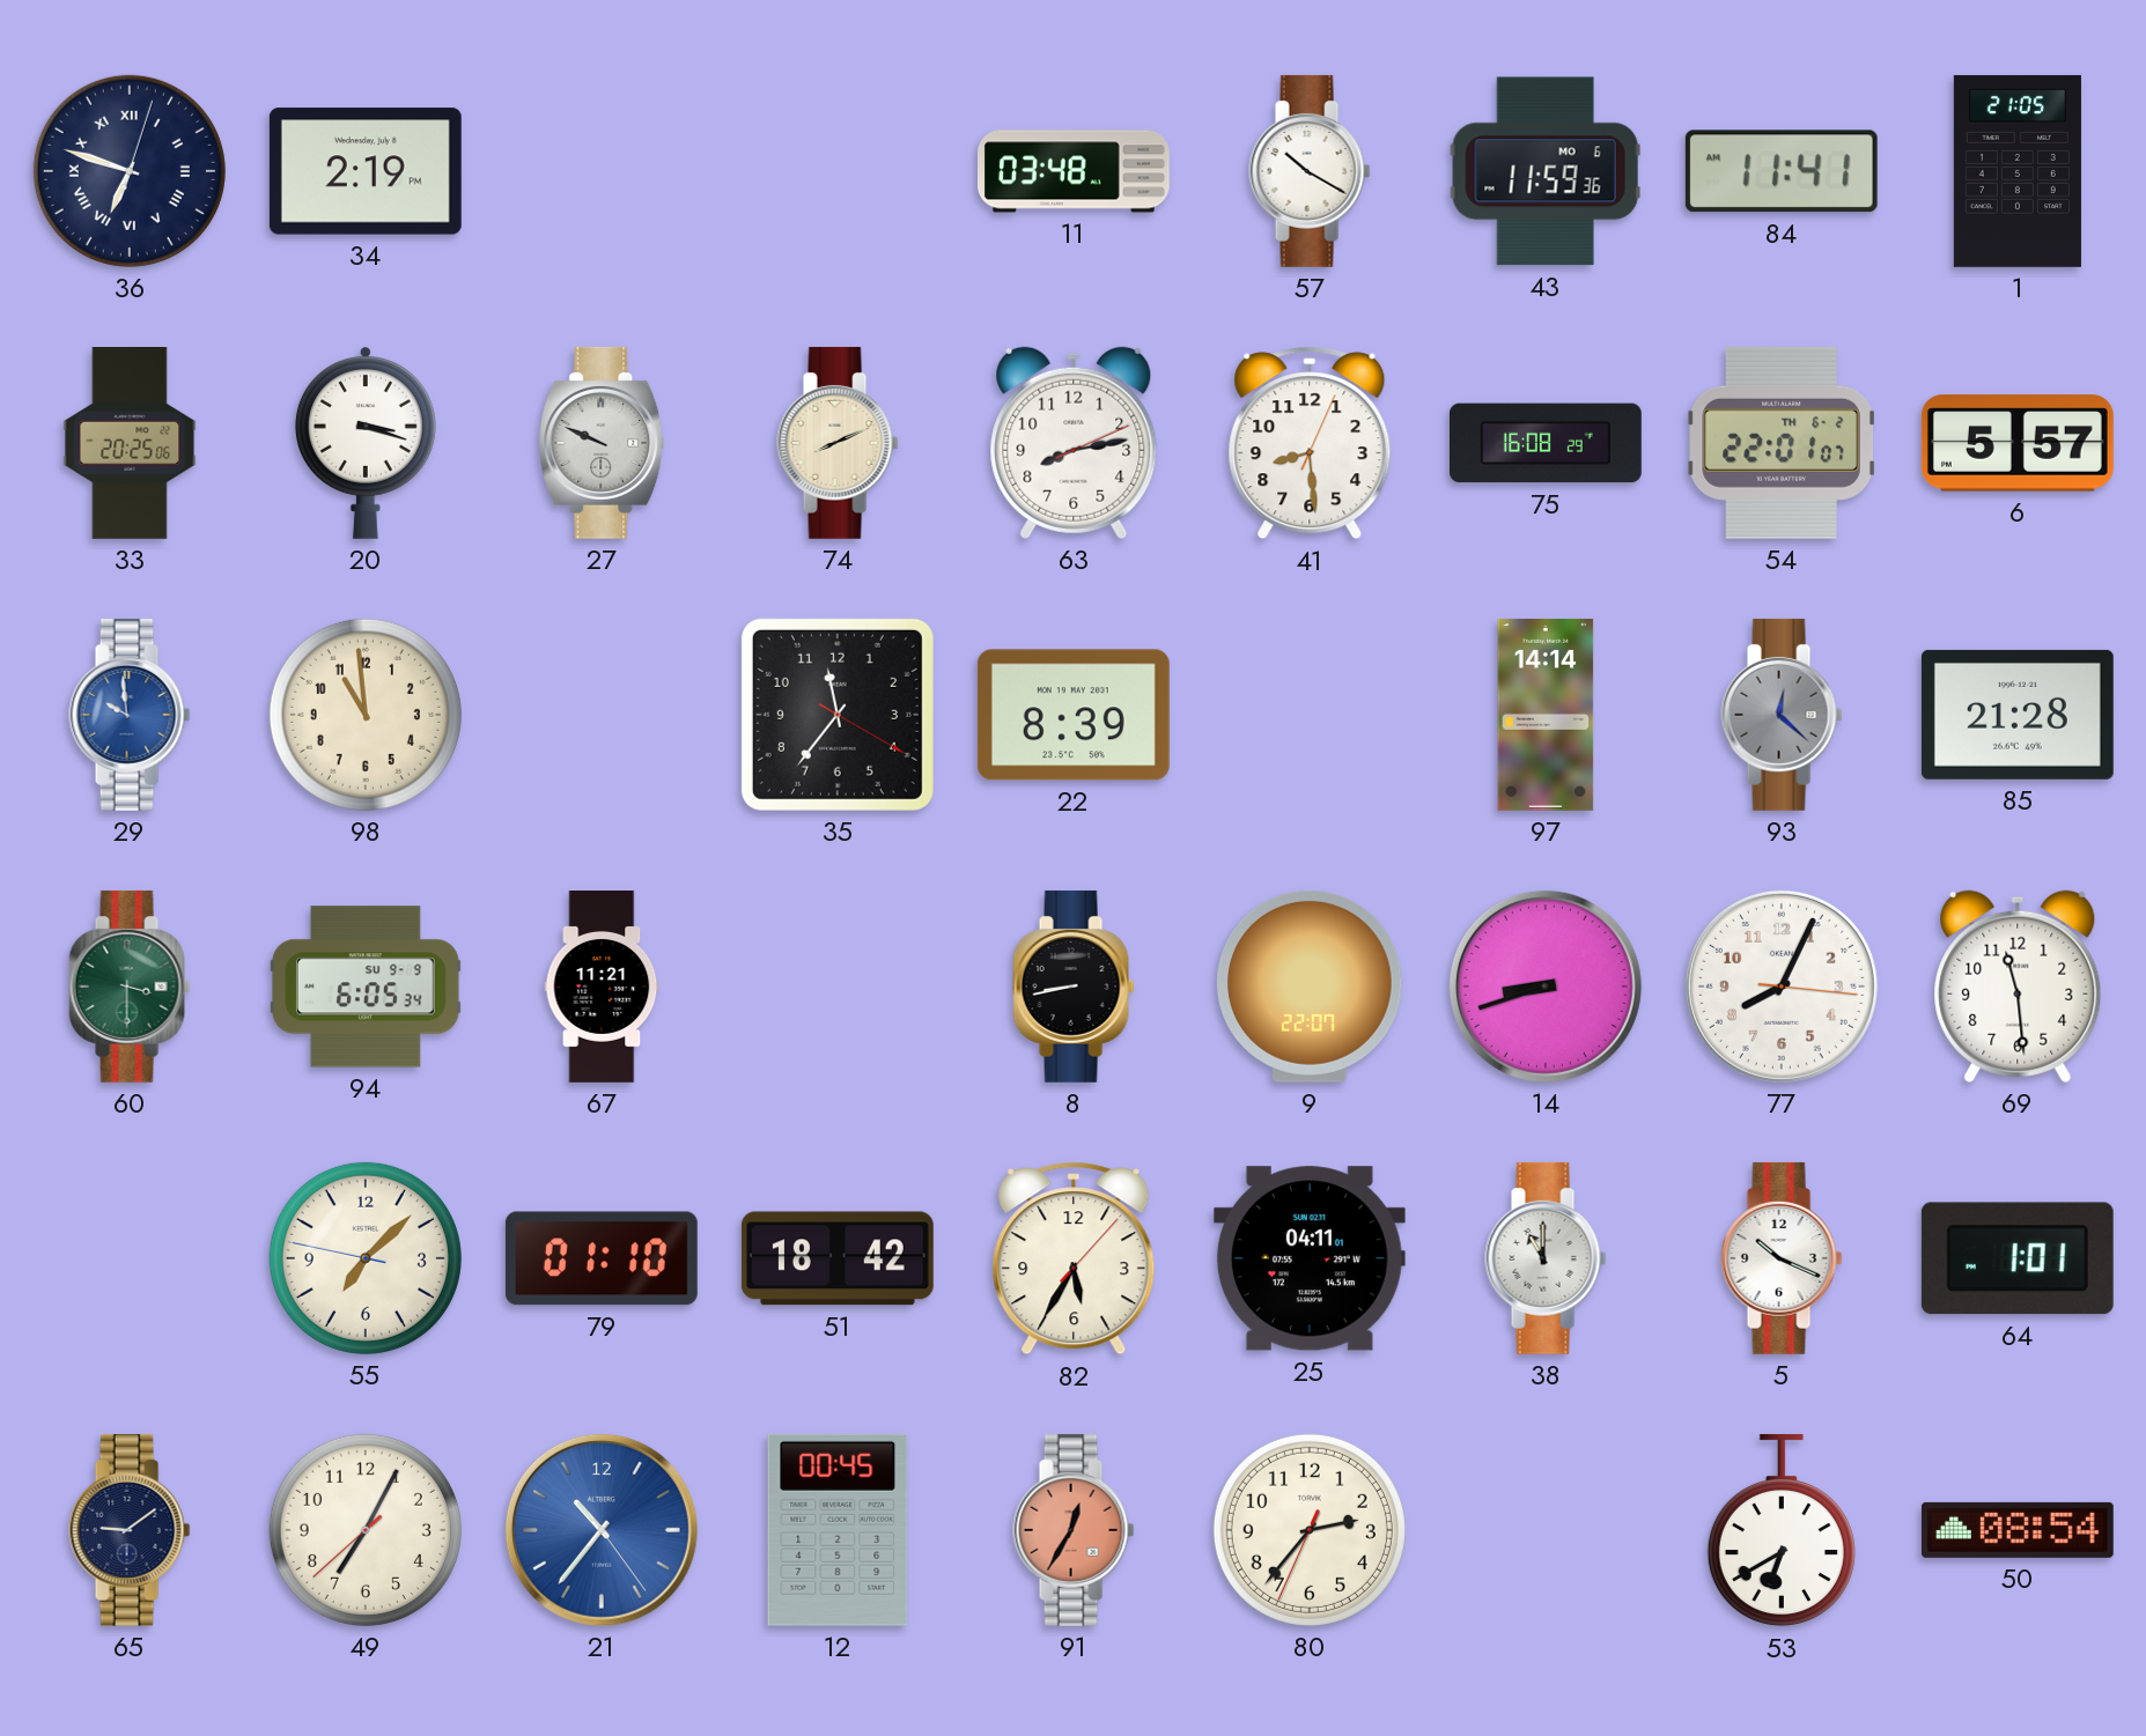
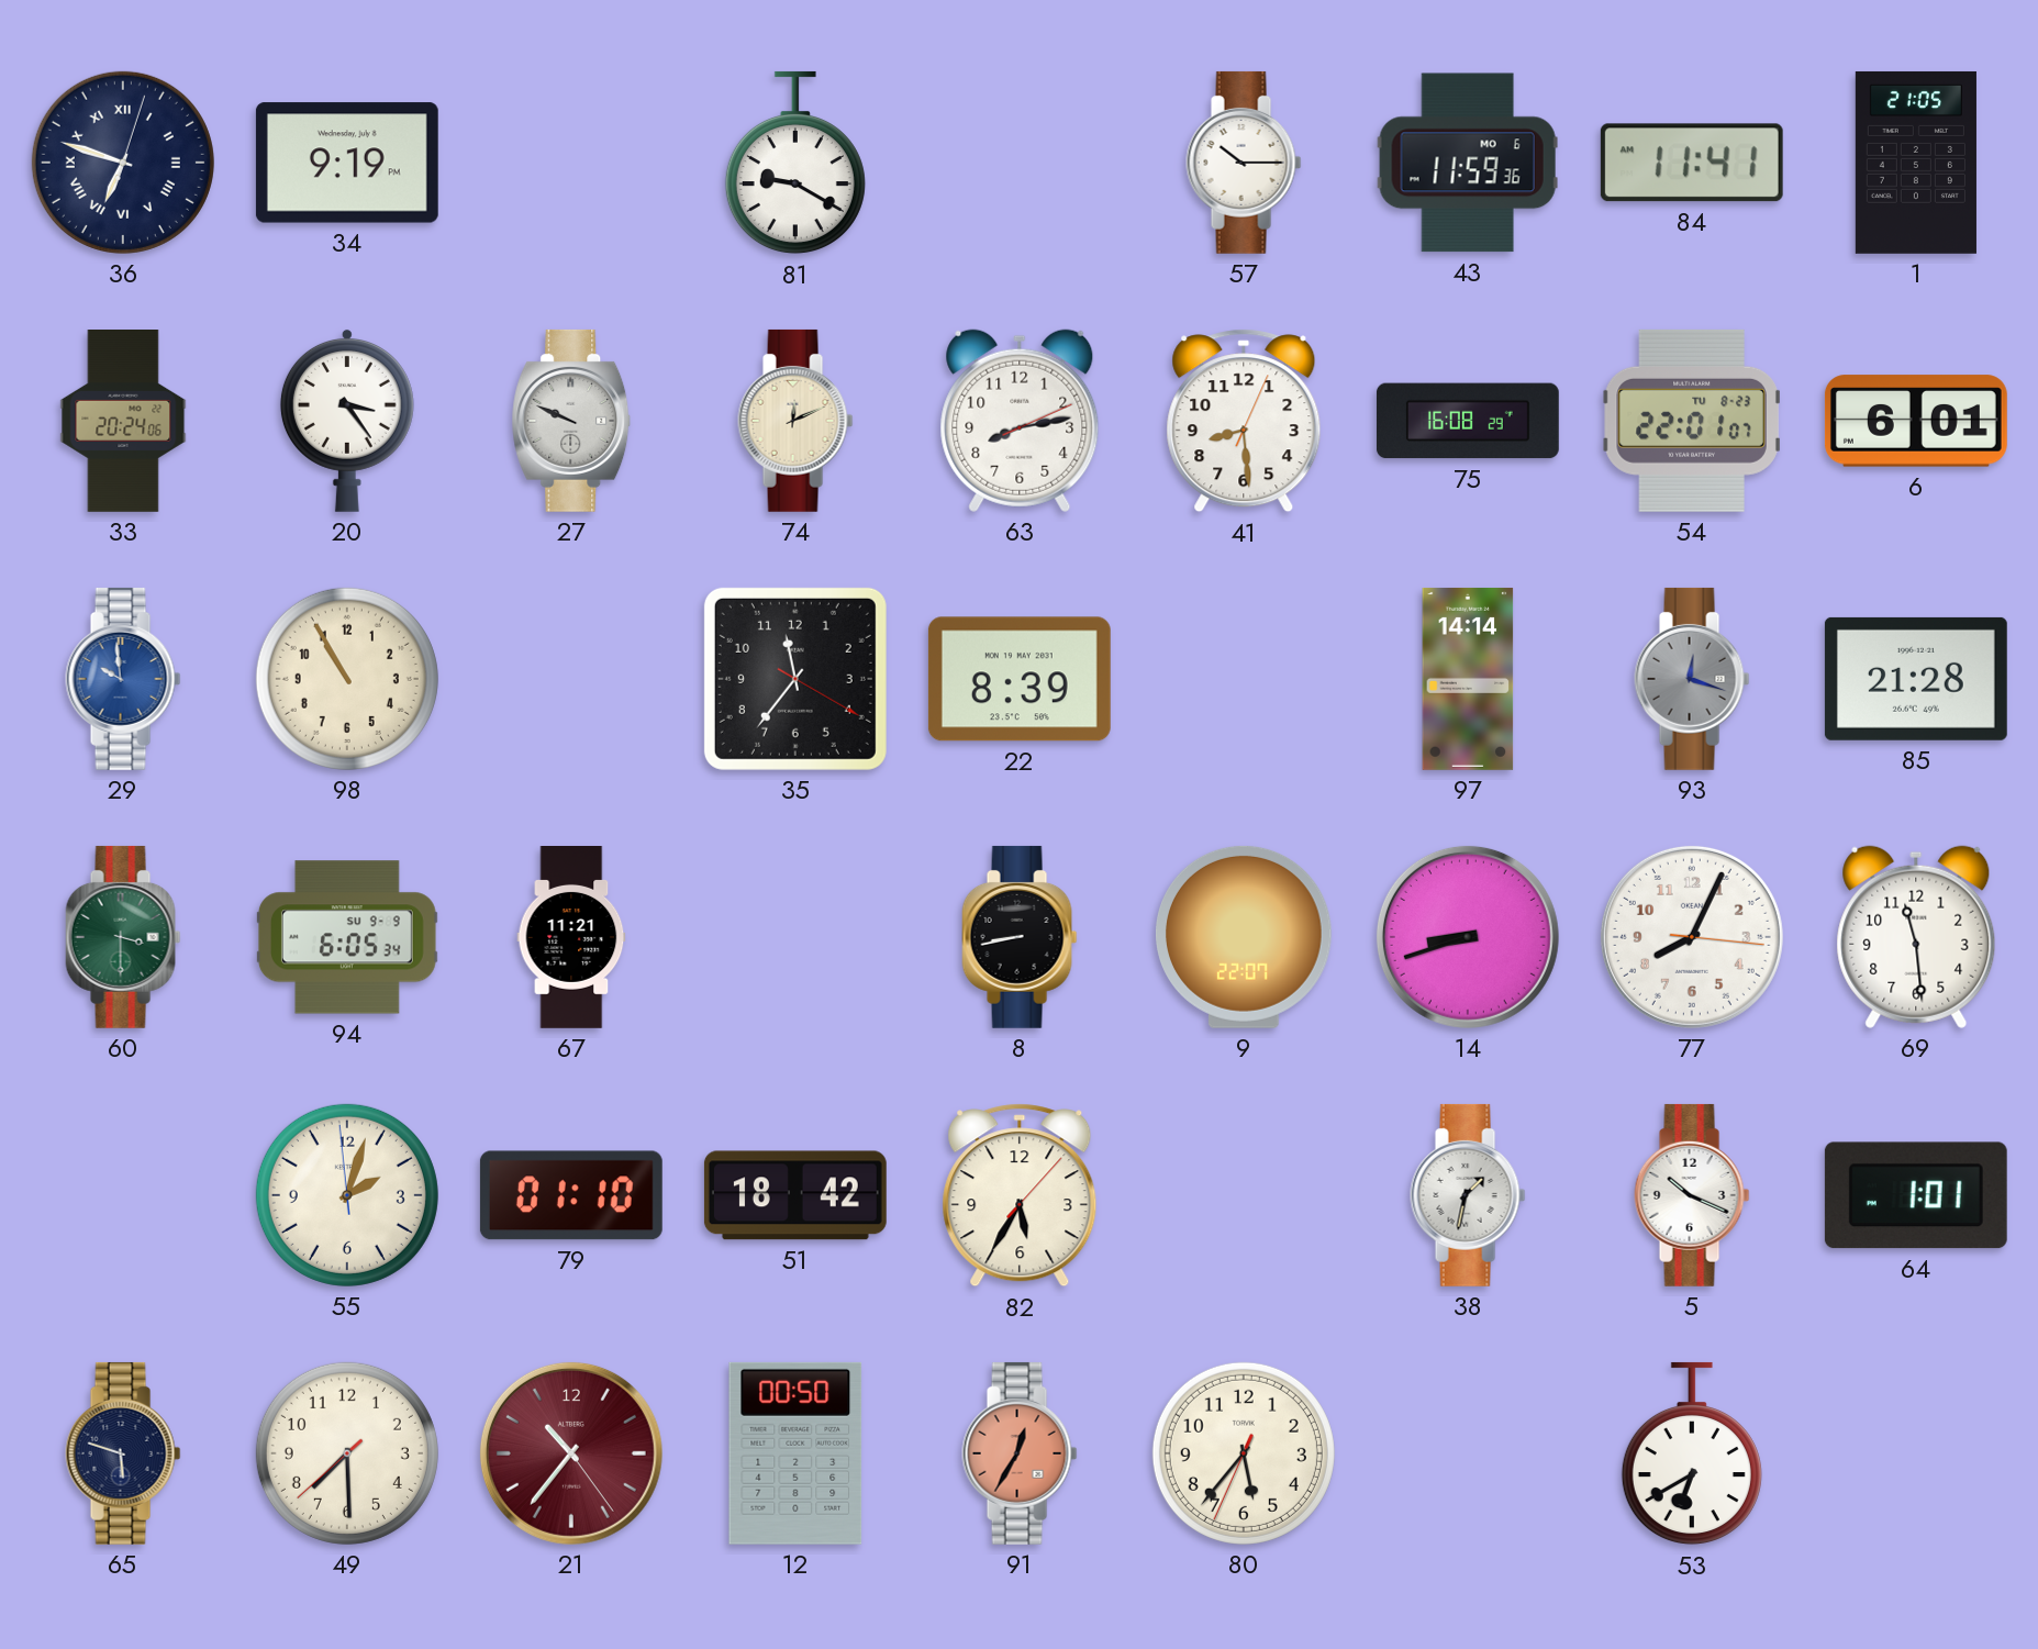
34: 2:19 -> 9:19
81: none -> 9:20
11: 03:48 -> none
57: 10:20 -> 10:15
33: 20:25 -> 20:24
20: 3:18 -> 3:24
74: 8:11 -> 12:11
54 date: TH 6-2 -> TU 8-23
6: 5:57 -> 6:01
98: 10:59 -> 10:55
93: 12:22 -> 12:18
55: 7:07 -> 2:02
25: 04:11 -> none
38: 11:00 -> 1:32
65: 9:09 -> 5:48
49: 7:04 -> 7:29
21 dial: blue -> burgundy
12: 00:45 -> 00:50
80: 2:36 -> 5:36
50: 08:54 -> none
